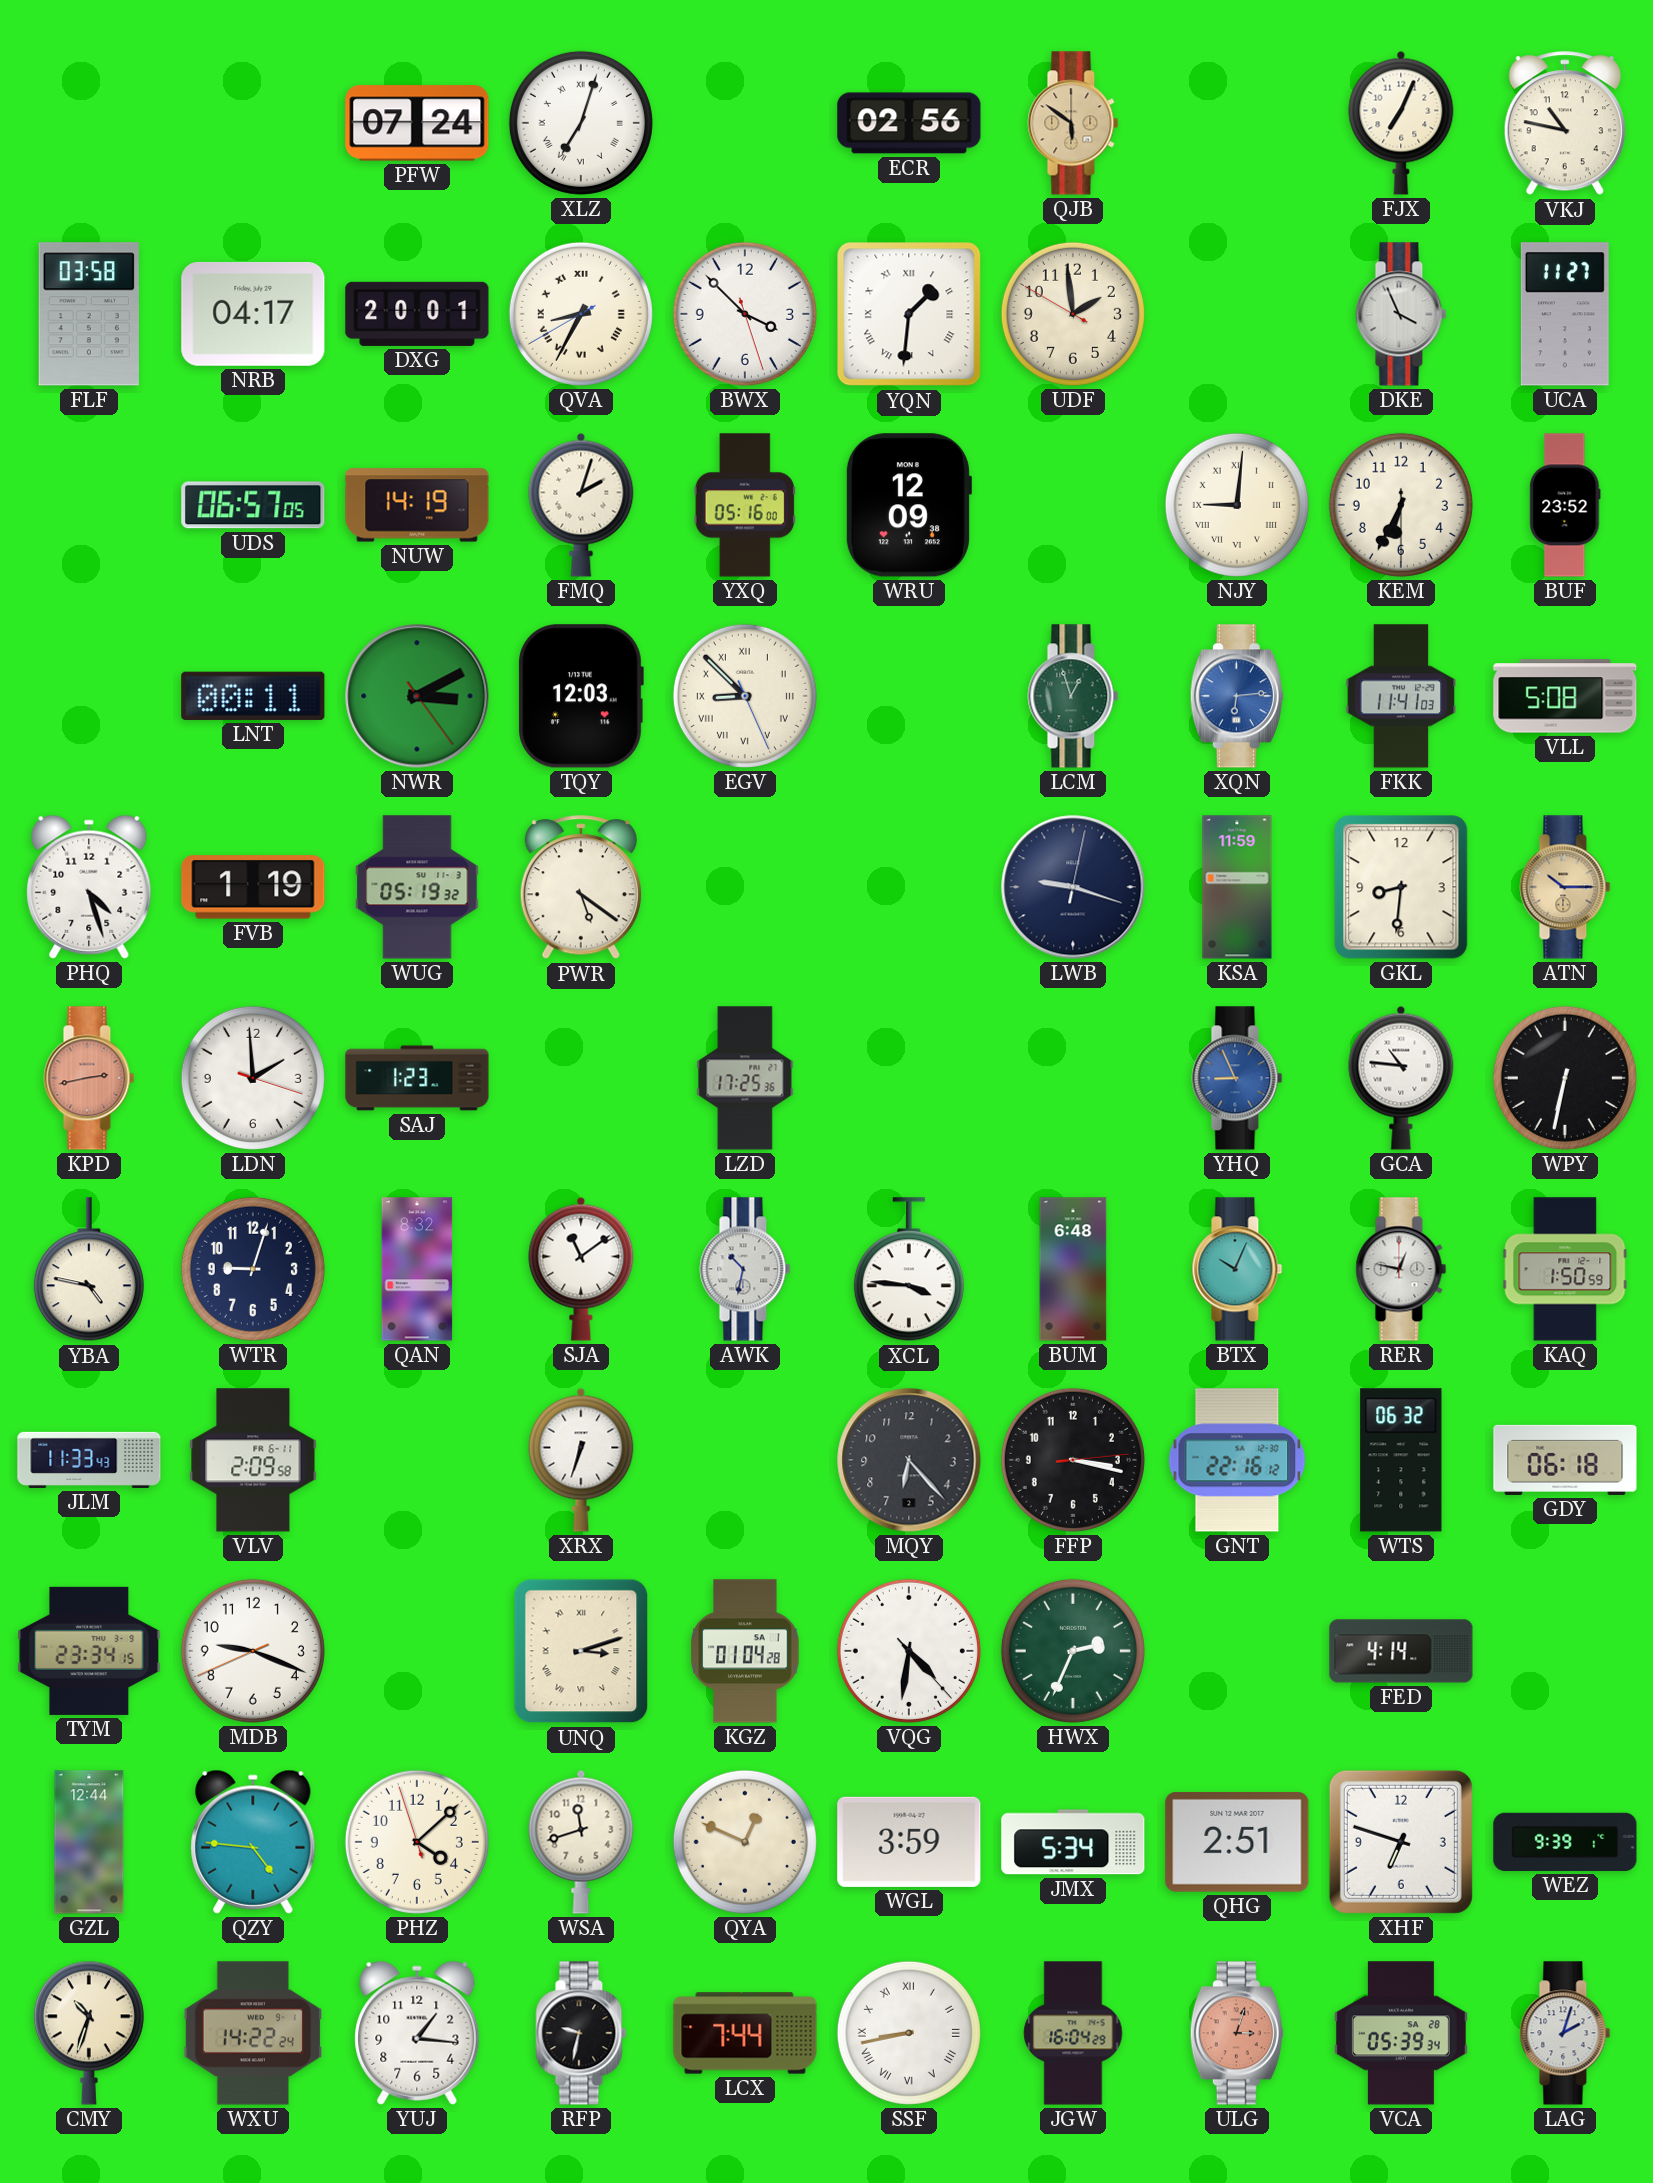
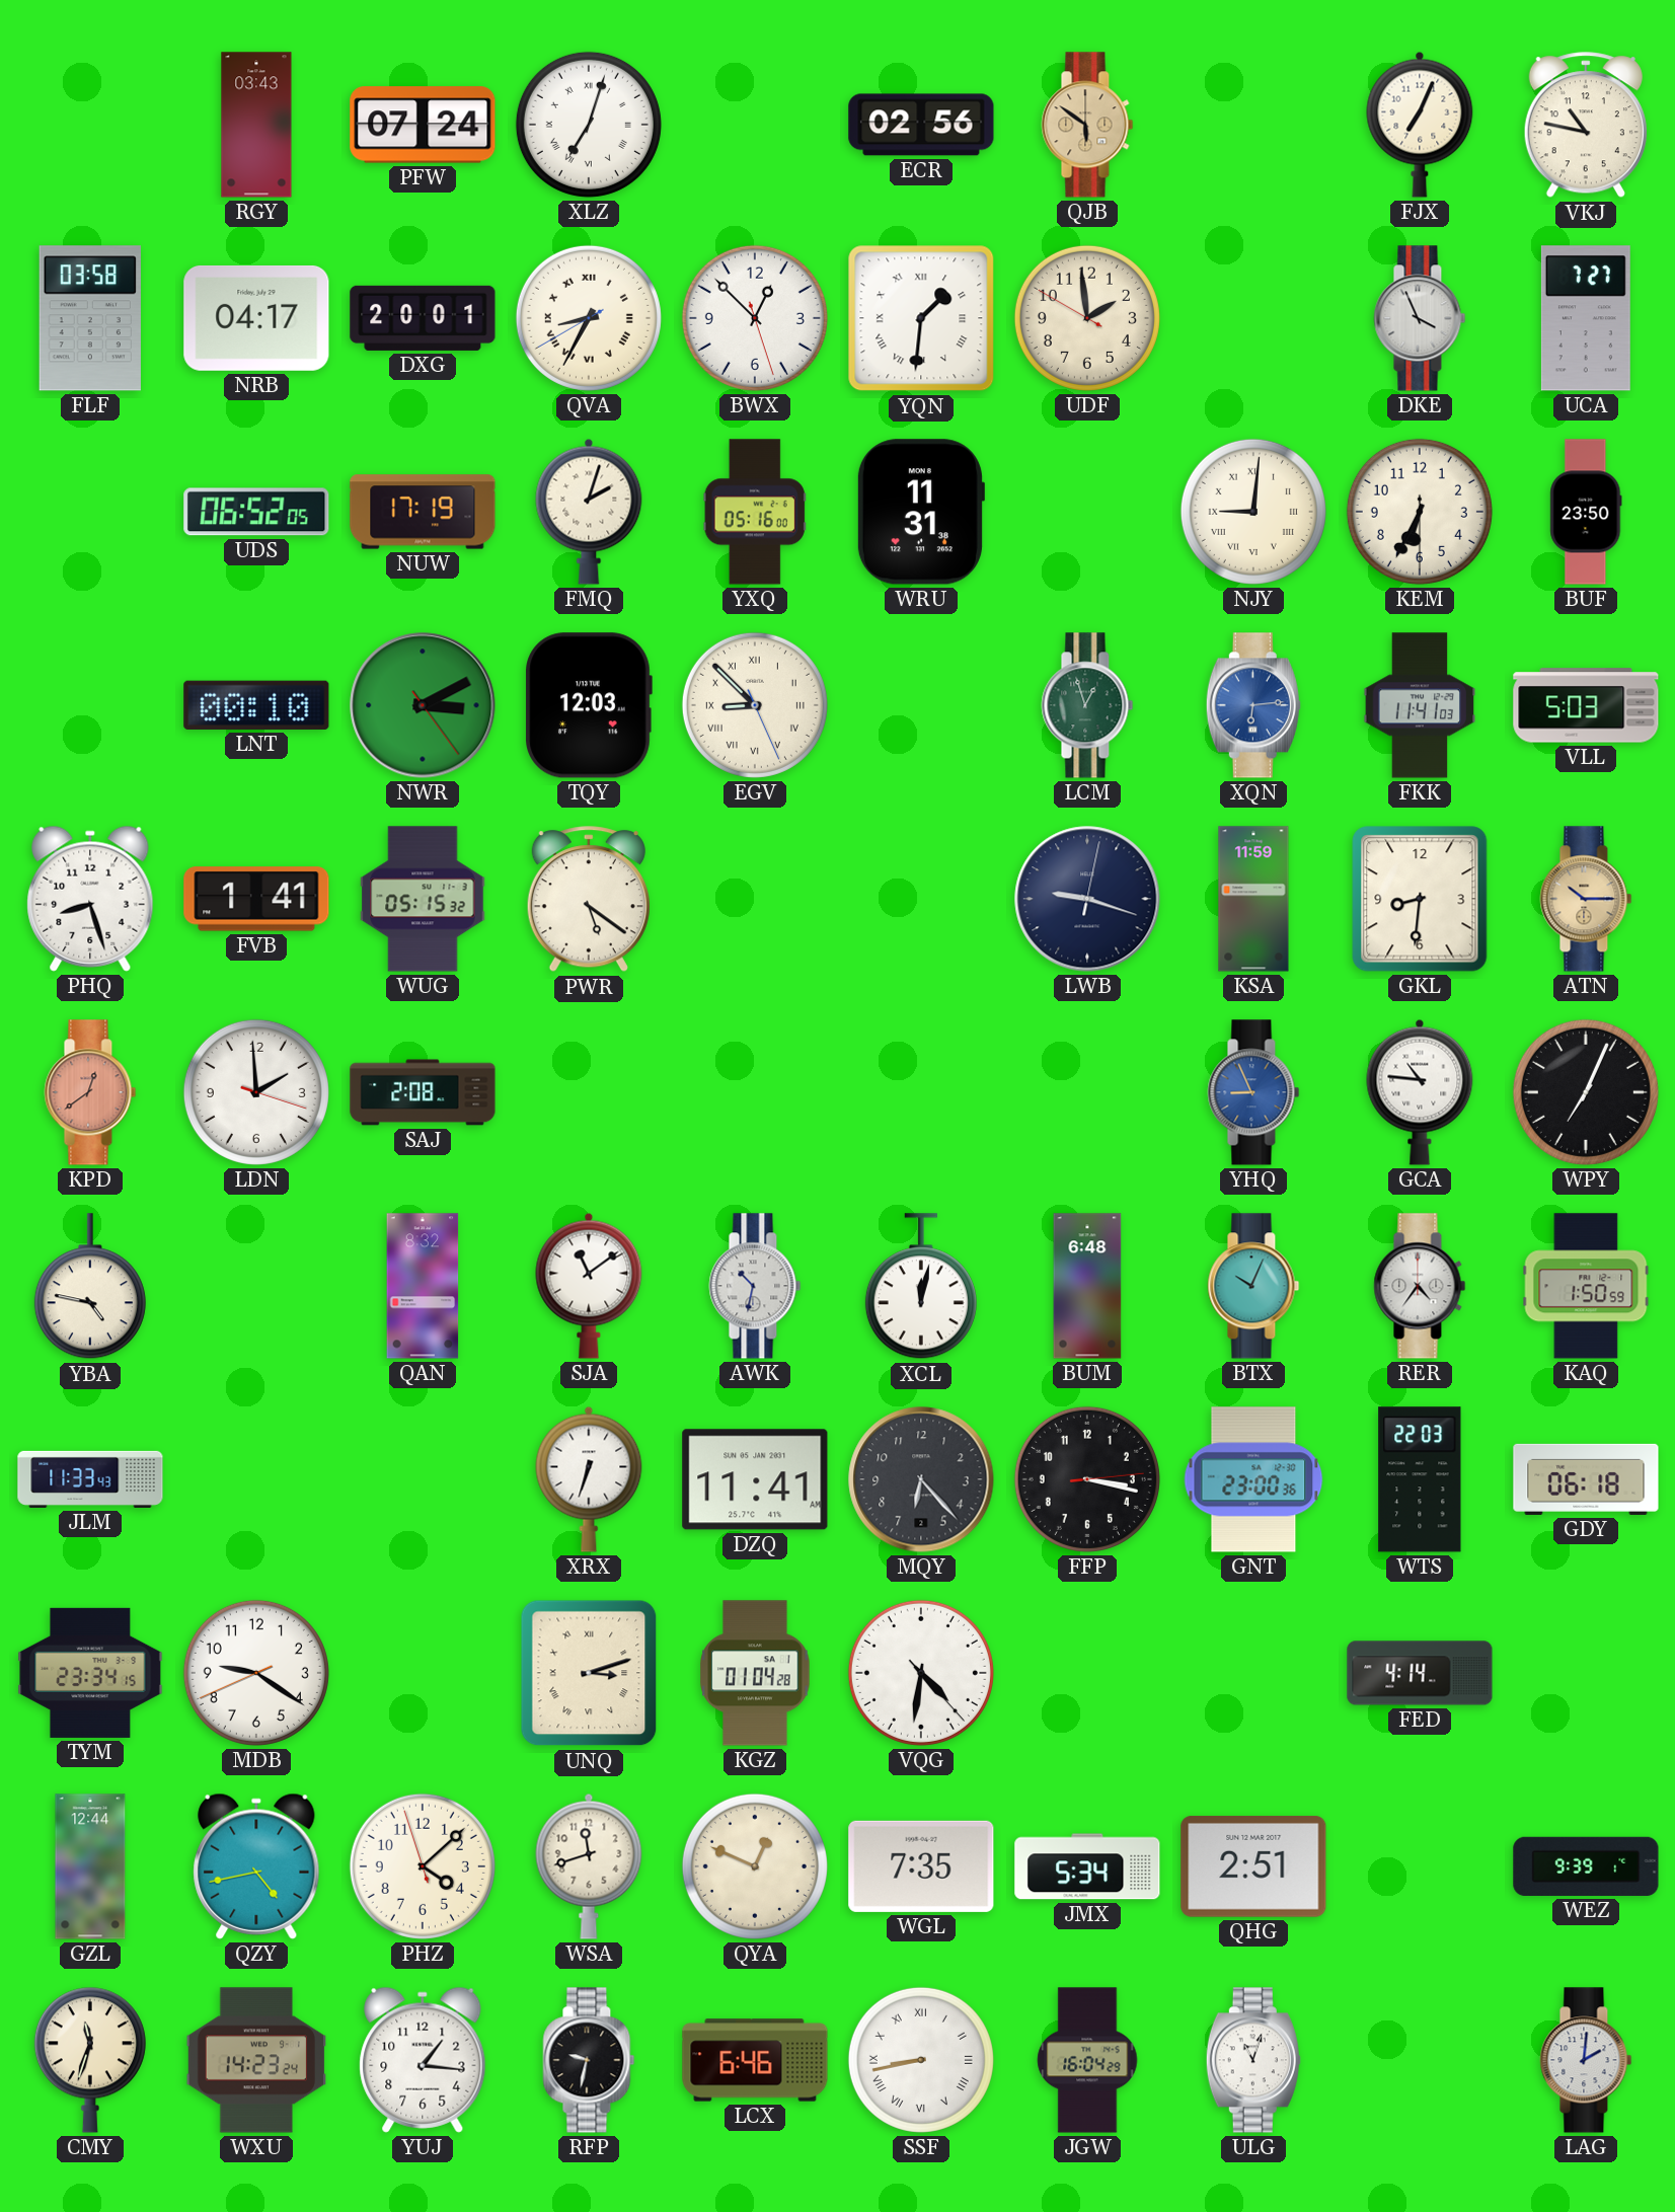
RGY: none -> 03:43
BWX: 3:52 -> 12:52
UCA: 11:27 -> 7:27
UDS: 06:57 -> 06:52
NUW: 14:19 -> 17:19
WRU: 12:09 -> 11:31
BUF: 23:52 -> 23:50
LNT: 00:11 -> 00:10
VLL: 5:08 -> 5:03
PHQ: 4:27 -> 8:27
FVB: 1:19 -> 1:41
WUG: 05:19 -> 05:15
KPD: 2:43 -> 12:39
SAJ: 1:23 -> 2:08
LZD: 17:25 -> none
WPY: 6:32 -> 7:04
WTR: 9:03 -> none
XCL: 3:46 -> 12:02
RER: 12:47 -> 4:36
VLV: 2:09 -> none
DZQ: none -> 11:41
GNT: 22:16 -> 23:00
WTS: 06:32 -> 22:03
MDB: 9:18 -> 9:20
HWX: 2:34 -> none
QZY: 4:46 -> 4:43
WGL: 3:59 -> 7:35
XHF: 6:48 -> none
CMY: 10:33 -> 11:33
WXU: 14:22 -> 14:23
LCX: 7:44 -> 6:46
ULG: 3:03 -> 11:03
ULG dial: salmon -> white
VCA: 05:39 -> none
LAG: 2:03 -> 2:01
